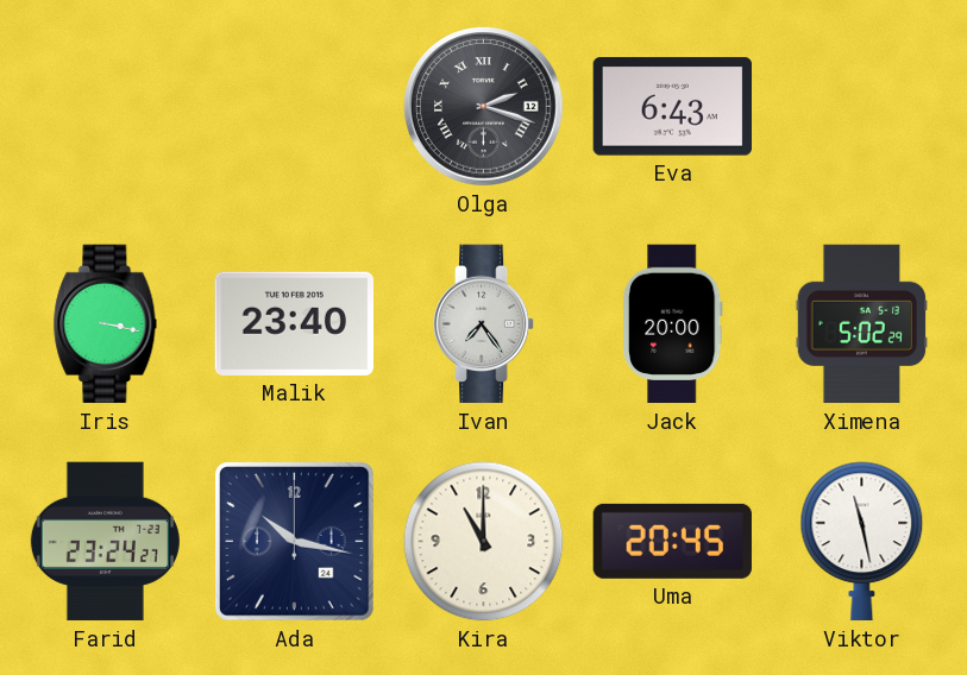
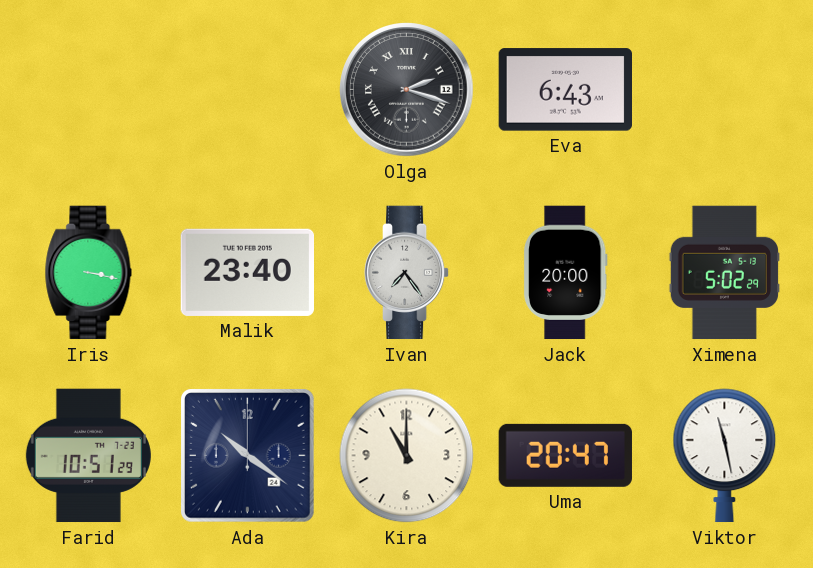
Farid: 23:24 -> 10:51
Ada: 10:17 -> 10:21
Uma: 20:45 -> 20:47
